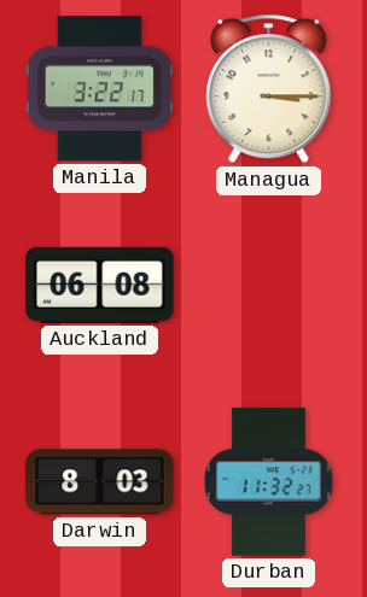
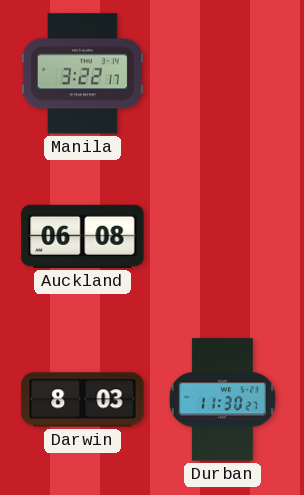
Managua: 3:15 -> none
Durban: 11:32 -> 11:30
